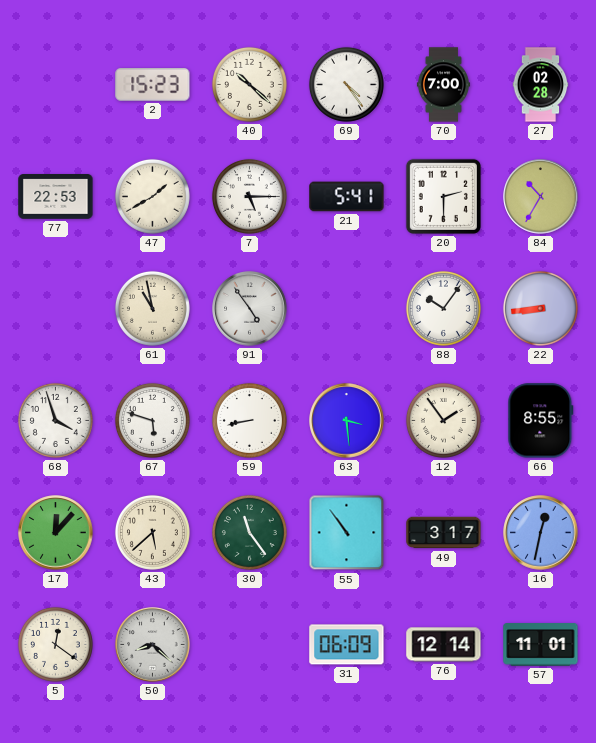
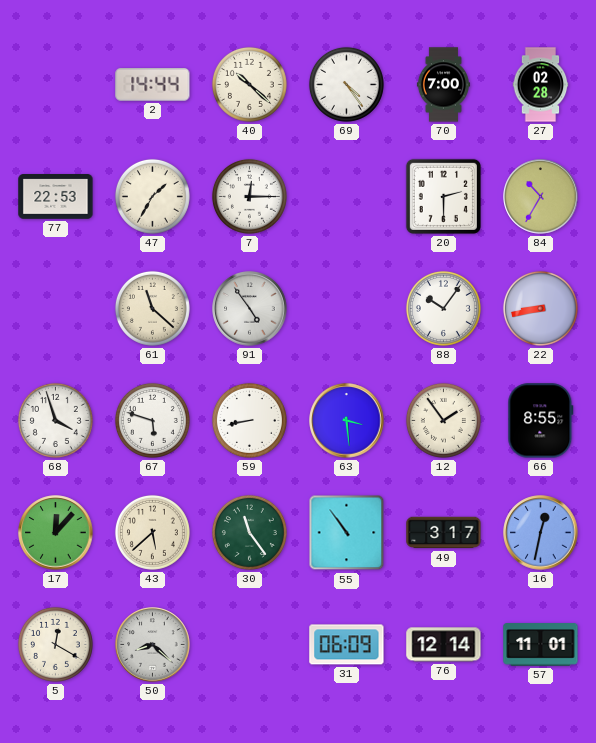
2: 15:23 -> 14:44
47: 1:40 -> 1:35
7: 5:15 -> 12:15
21: 5:41 -> none
61: 10:58 -> 11:22
22: 8:44 -> 8:43
5: 12:21 -> 12:20
